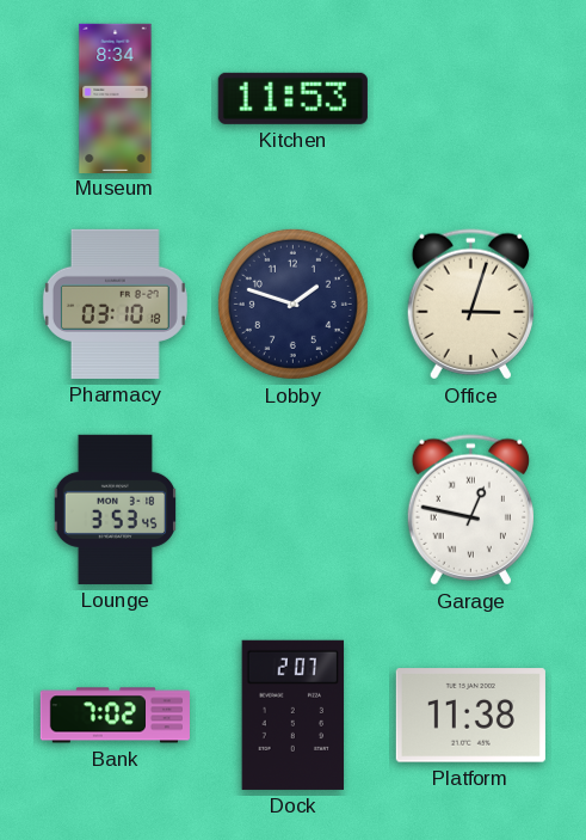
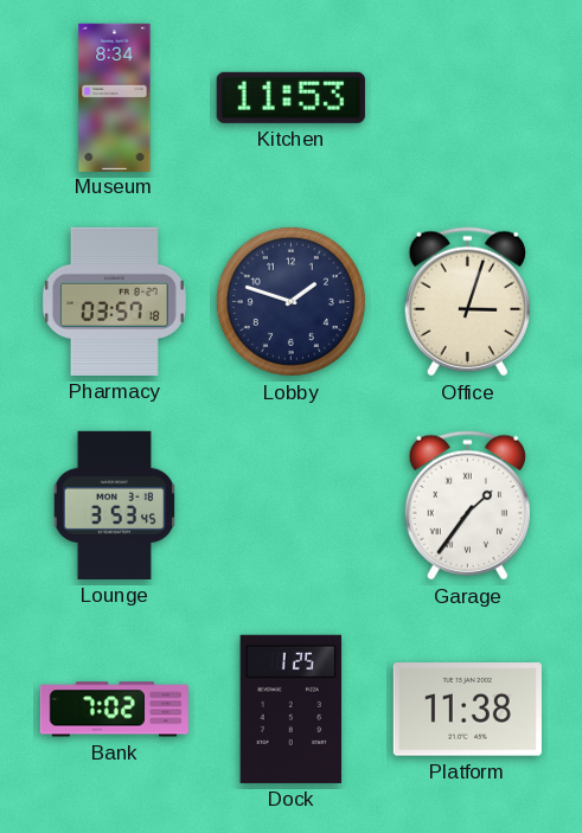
Pharmacy: 03:10 -> 03:57
Garage: 12:47 -> 1:36
Dock: 2:07 -> 1:25
